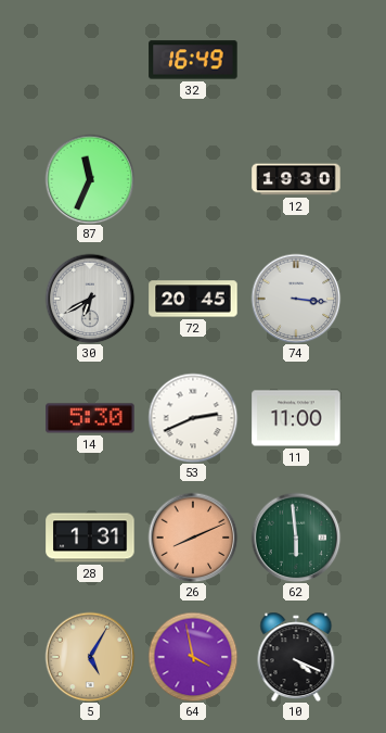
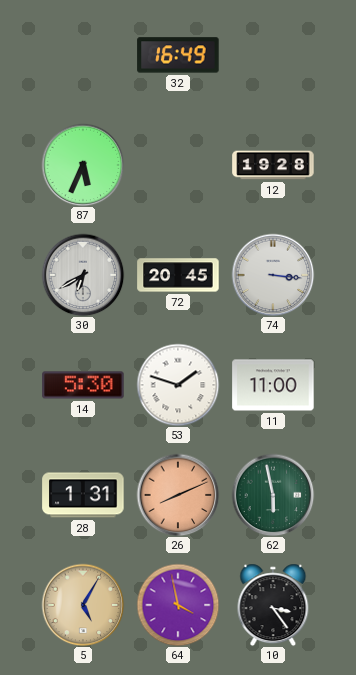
87: 11:34 -> 5:34
12: 19:30 -> 19:28
53: 2:41 -> 1:48
62: 5:59 -> 5:58
10: 4:19 -> 3:24
